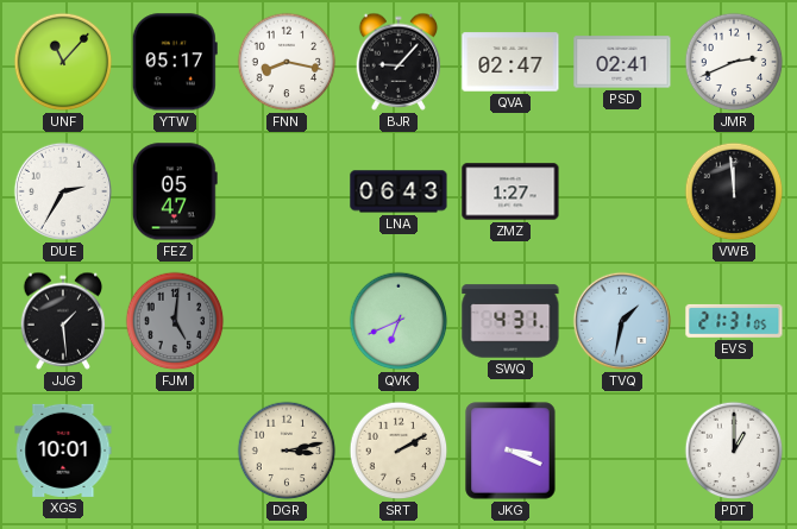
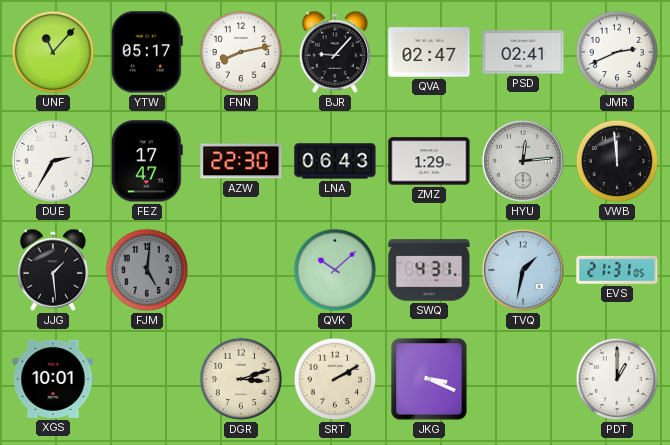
FNN: 8:17 -> 8:13
FEZ: 05:47 -> 17:47
AZW: none -> 22:30
ZMZ: 1:27 -> 1:29
HYU: none -> 12:14
QVK: 6:41 -> 10:08
DGR: 3:13 -> 3:12
